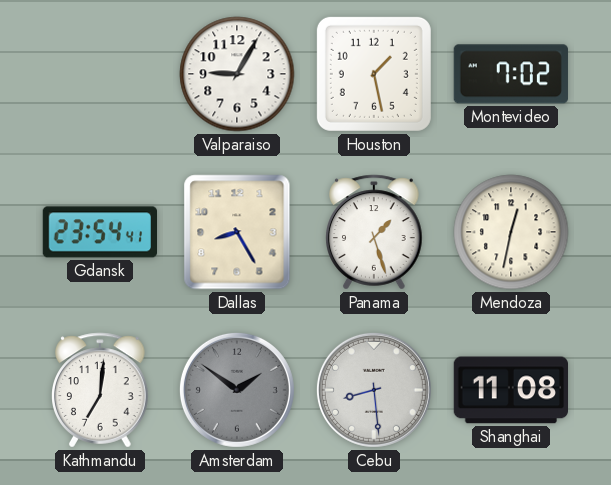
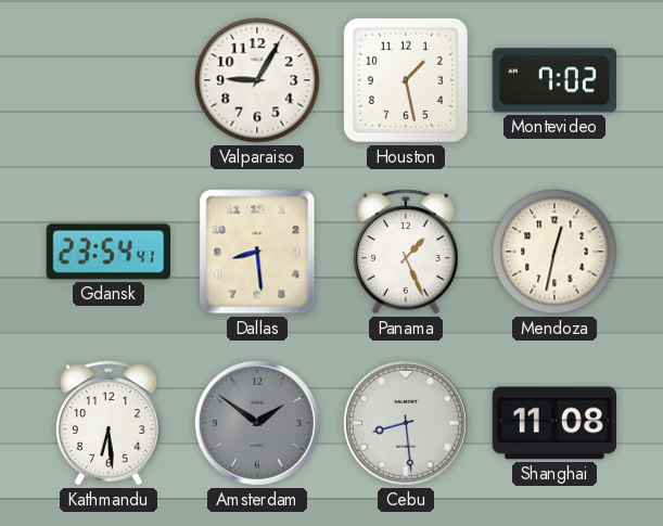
Dallas: 8:25 -> 8:29
Panama: 1:27 -> 1:26
Kathmandu: 7:01 -> 6:29
